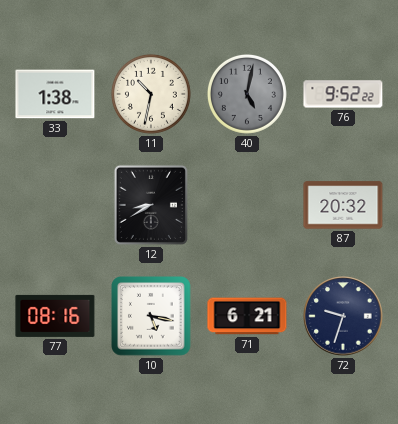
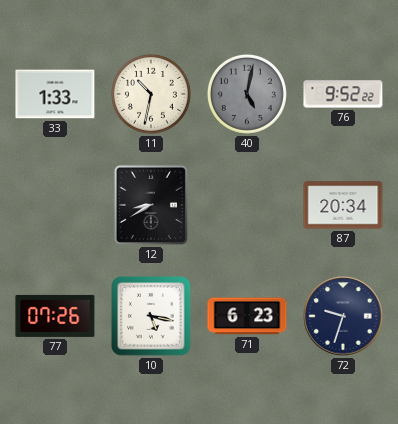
33: 1:38 -> 1:33
87: 20:32 -> 20:34
77: 08:16 -> 07:26
71: 6:21 -> 6:23
